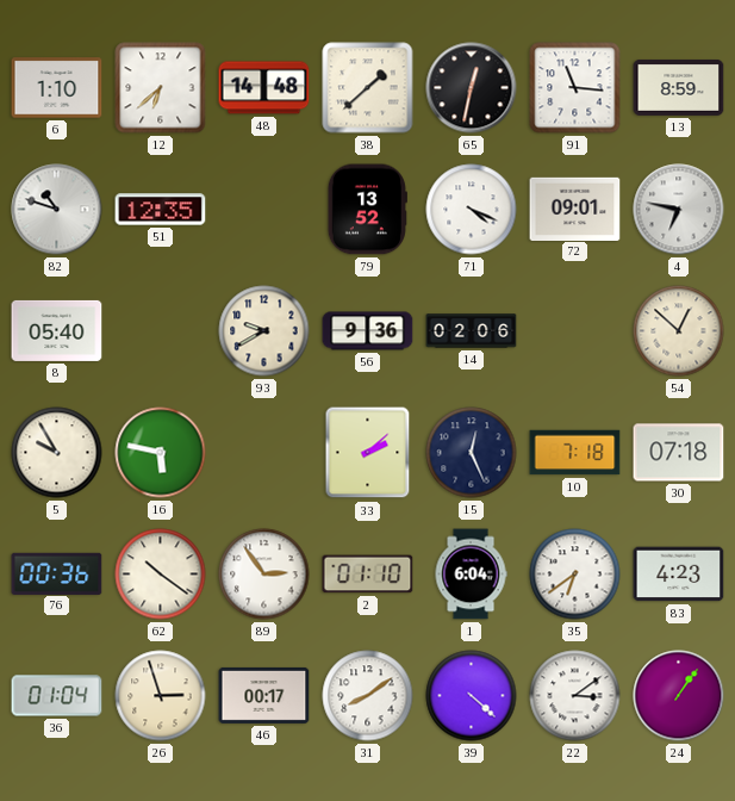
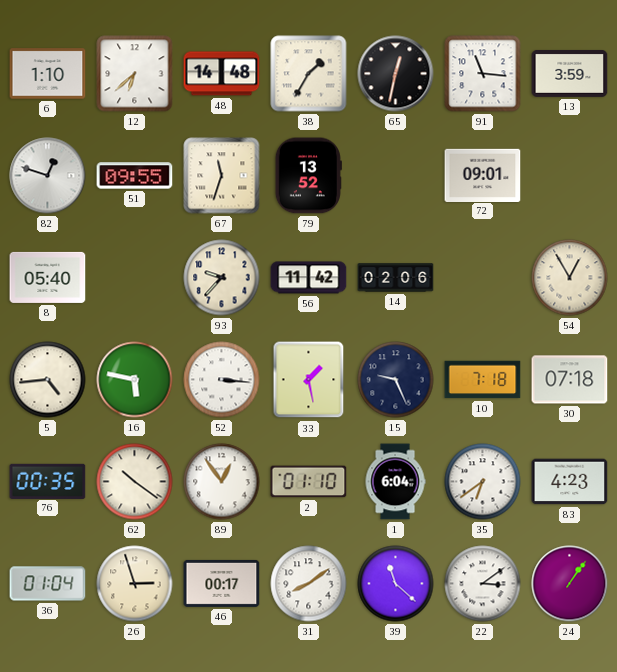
38: 1:38 -> 1:35
13: 8:59 -> 3:59
82: 10:48 -> 12:48
51: 12:35 -> 09:55
67: none -> 11:33
71: 4:19 -> none
4: 6:47 -> none
93: 9:40 -> 9:37
56: 9:36 -> 11:42
54: 12:52 -> 12:55
5: 9:55 -> 4:44
52: none -> 3:16
33: 2:08 -> 1:28
15: 12:26 -> 9:26
76: 00:36 -> 00:35
89: 2:54 -> 12:54
39: 4:22 -> 11:22
